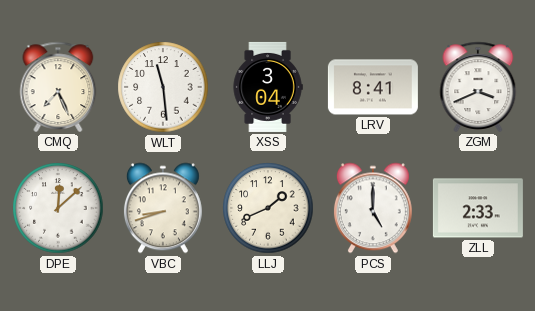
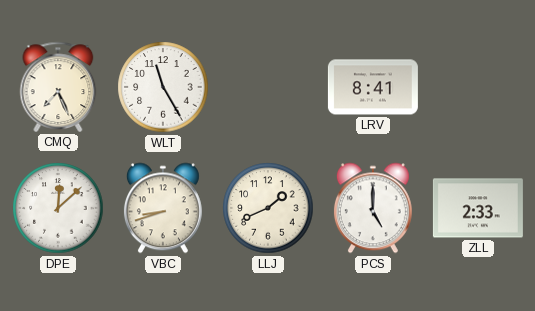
WLT: 11:29 -> 11:25
XSS: 3:04 -> none
ZGM: 3:41 -> none
